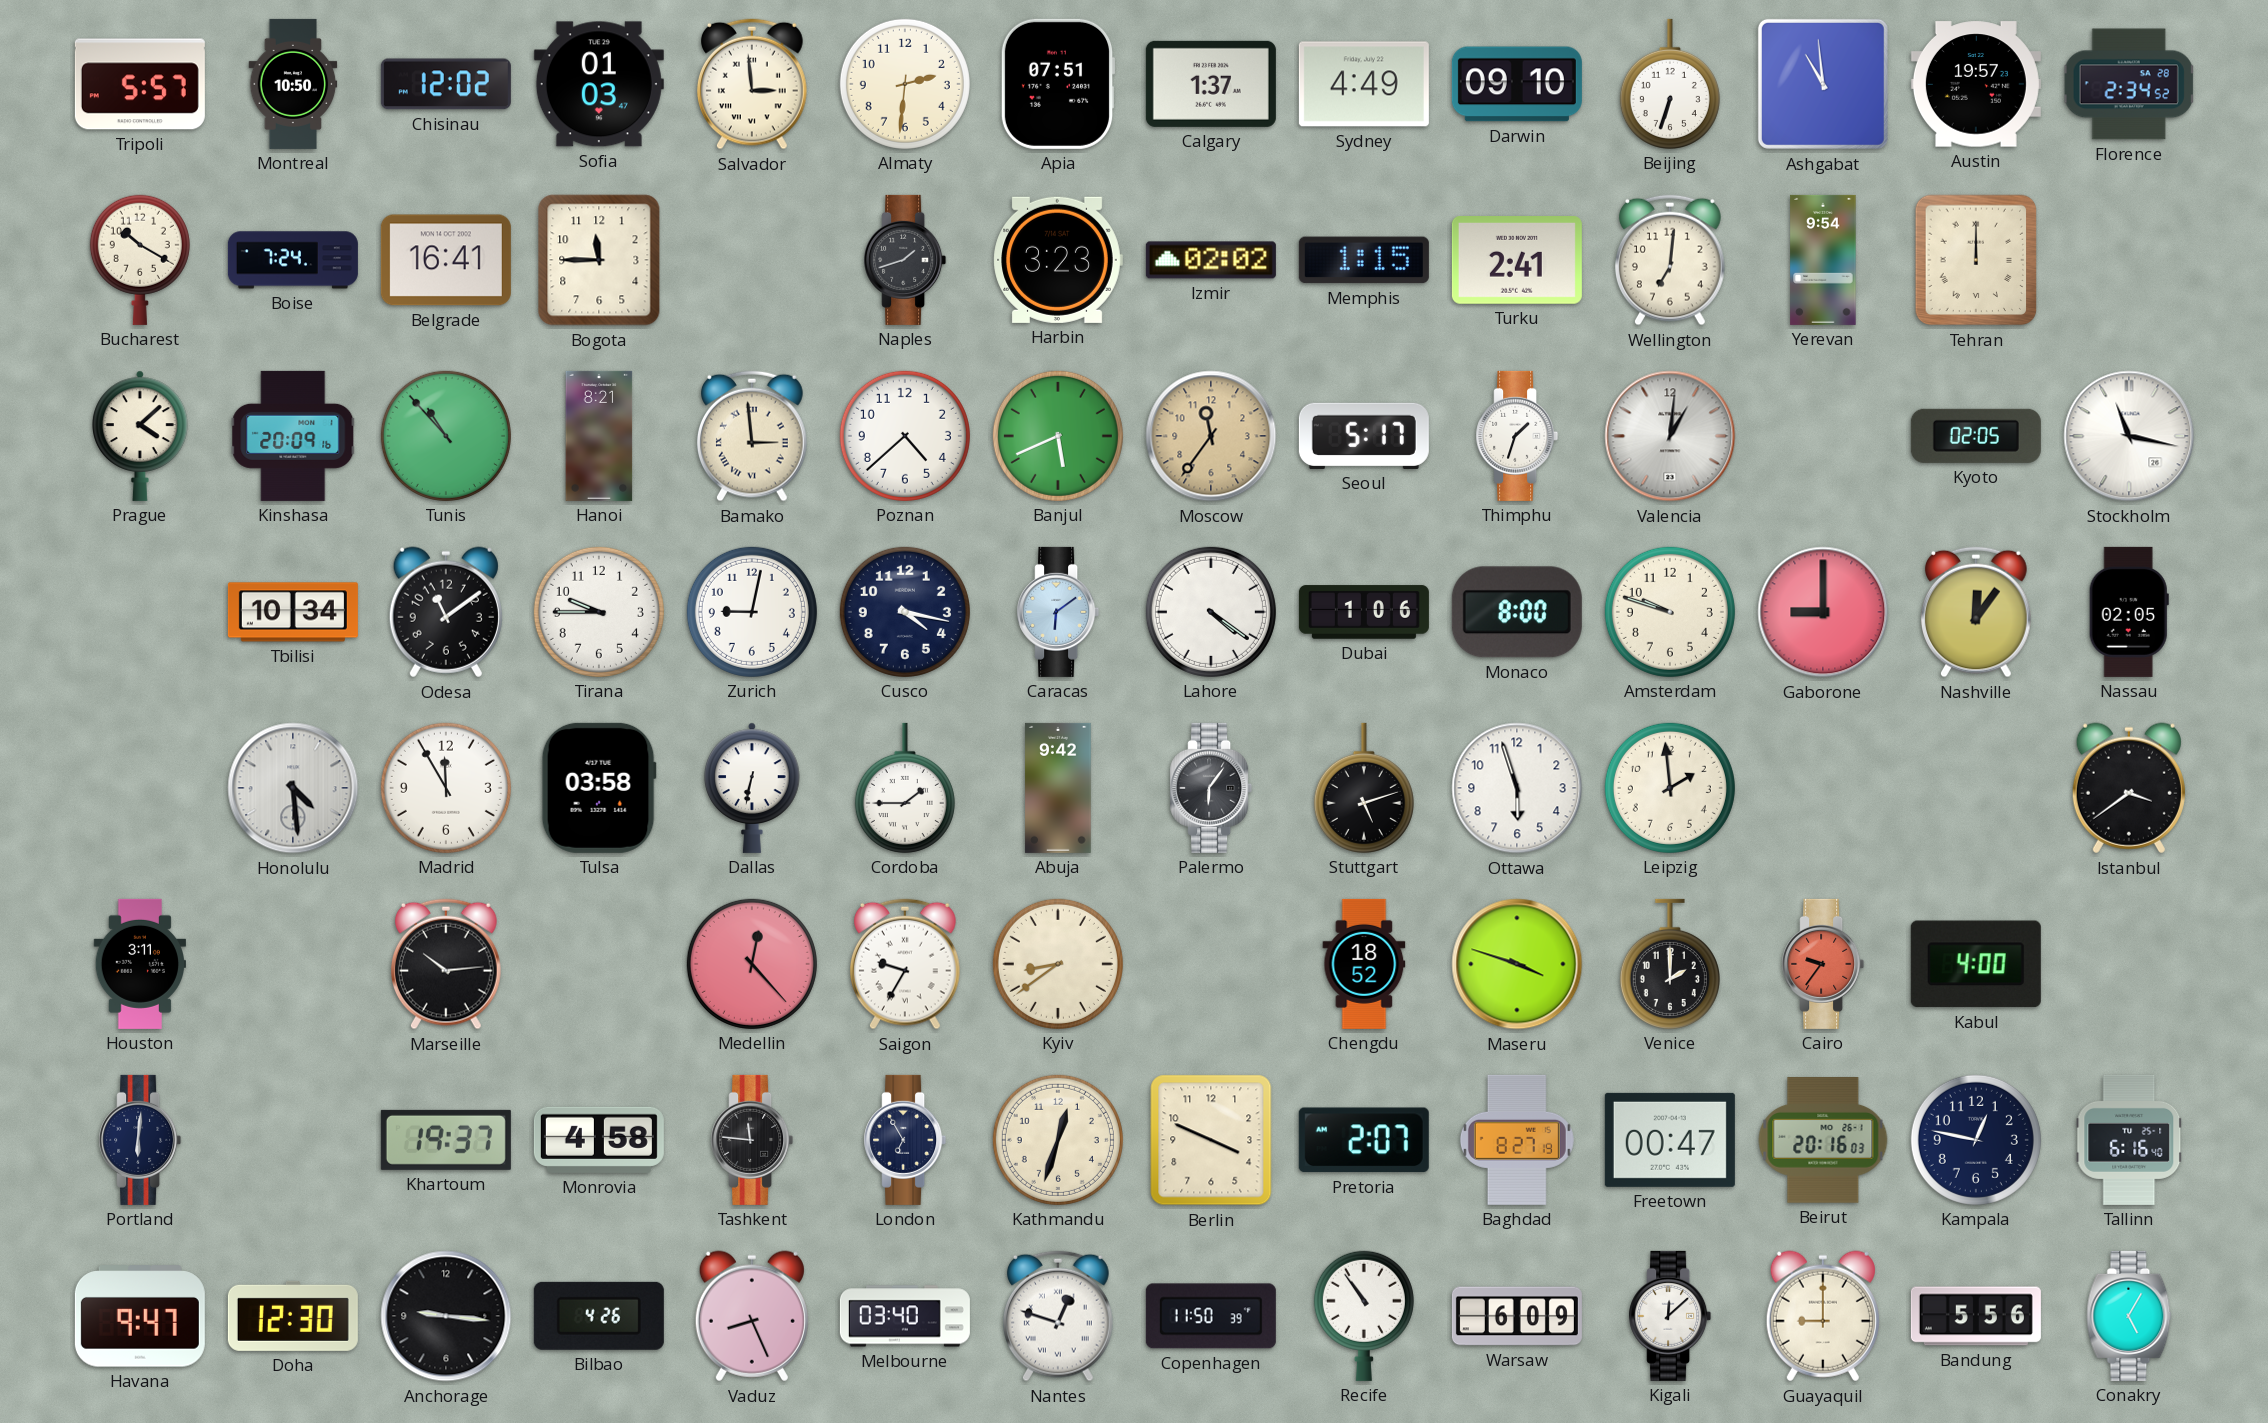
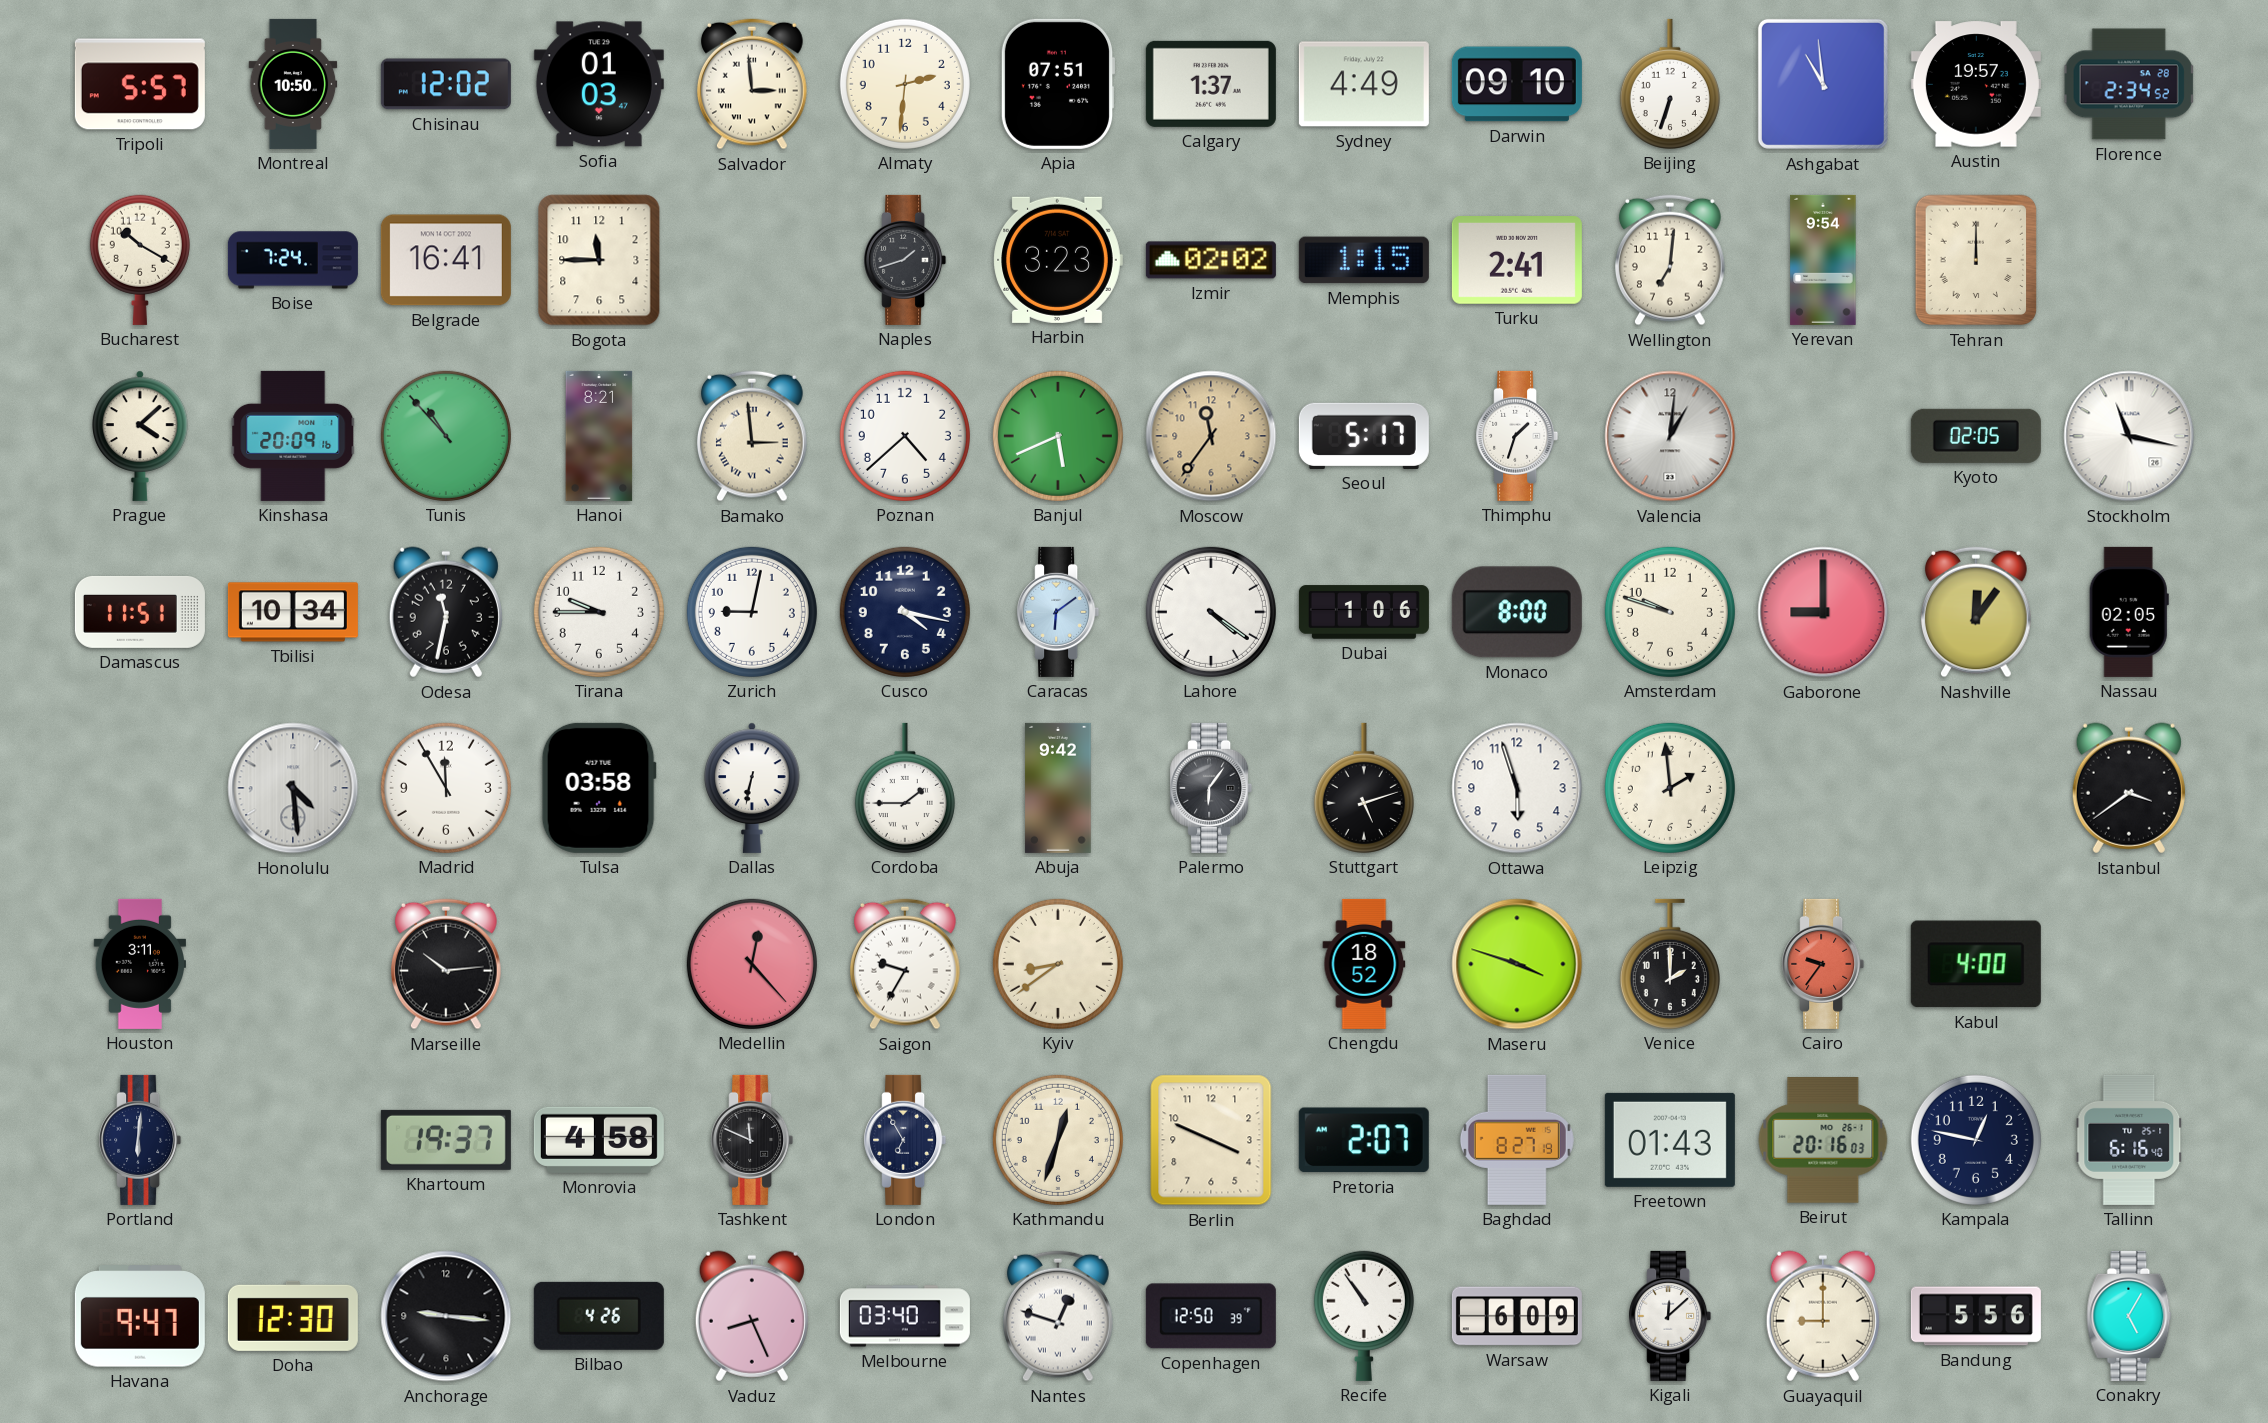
Damascus: none -> 11:51
Odesa: 11:09 -> 11:32
Tashkent: 11:46 -> 11:49
Freetown: 00:47 -> 01:43
Copenhagen: 11:50 -> 12:50
